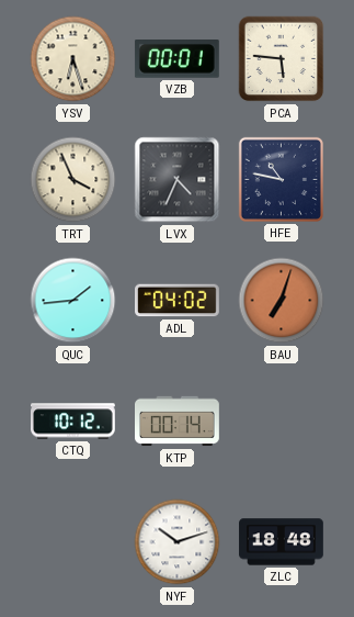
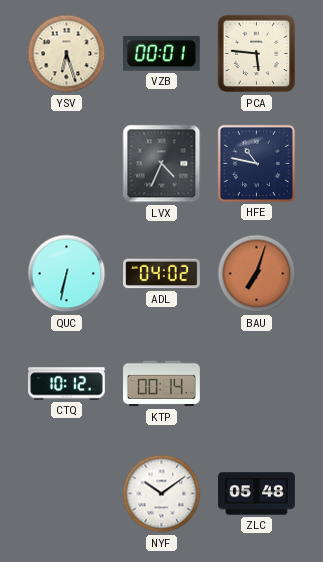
TRT: 3:56 -> none
QUC: 1:44 -> 6:32
NYF: 10:12 -> 10:09
ZLC: 18:48 -> 05:48
